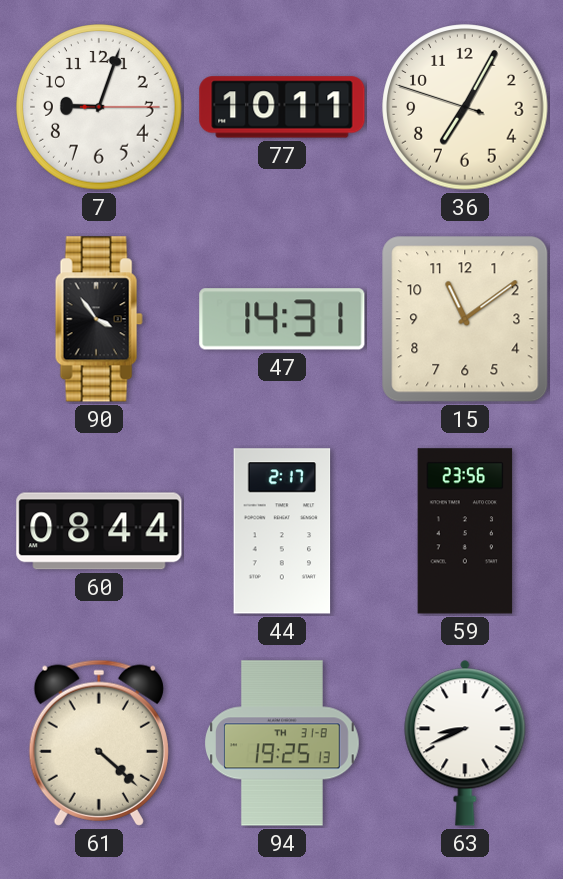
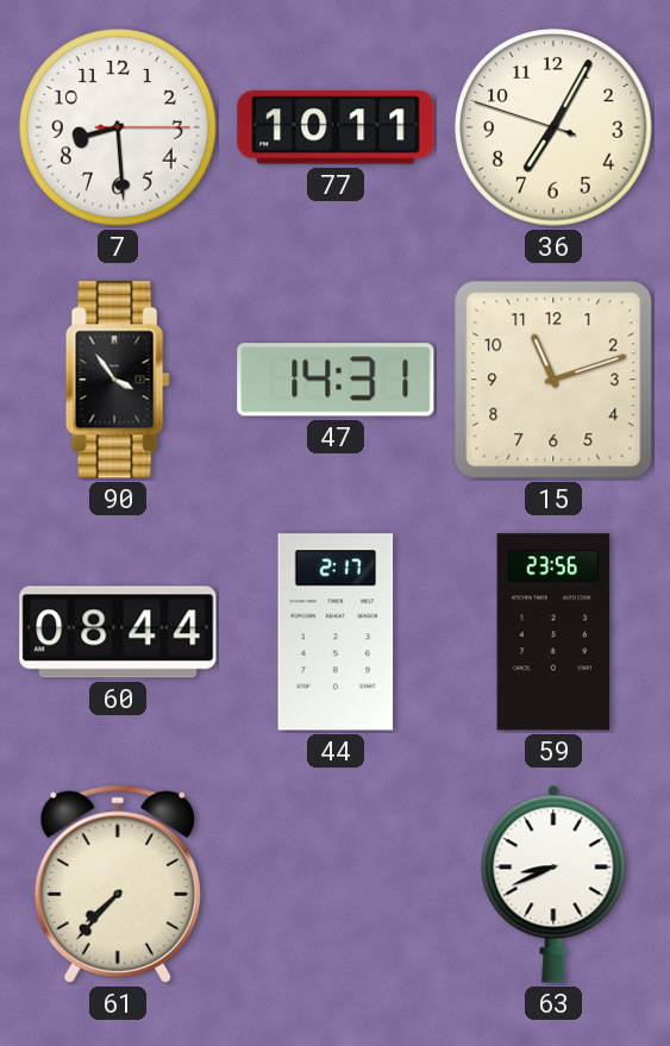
7: 9:03 -> 8:29
15: 11:09 -> 11:12
61: 4:22 -> 7:37
94: 19:25 -> none
